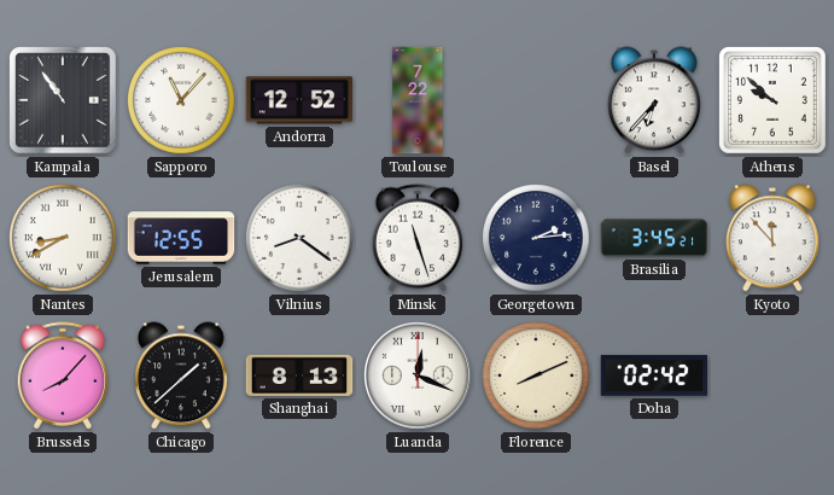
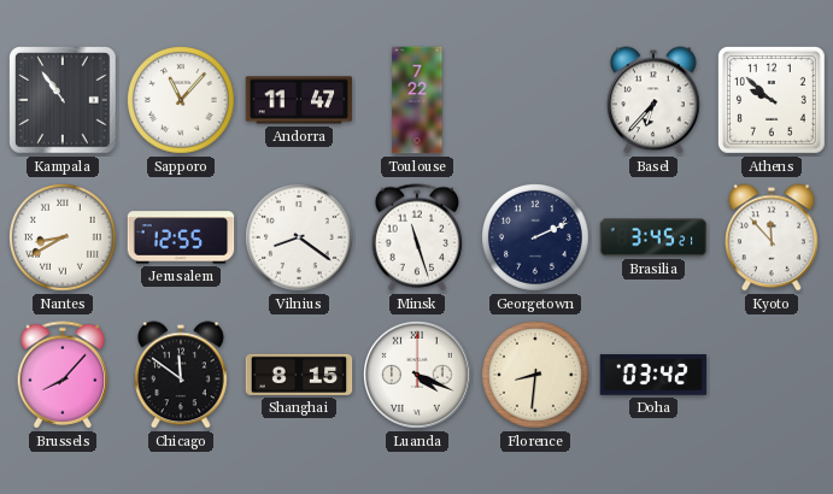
Andorra: 12:52 -> 11:47
Georgetown: 2:14 -> 2:11
Chicago: 1:38 -> 11:51
Shanghai: 8:13 -> 8:15
Luanda: 12:19 -> 4:19
Florence: 8:11 -> 8:31
Doha: 02:42 -> 03:42
